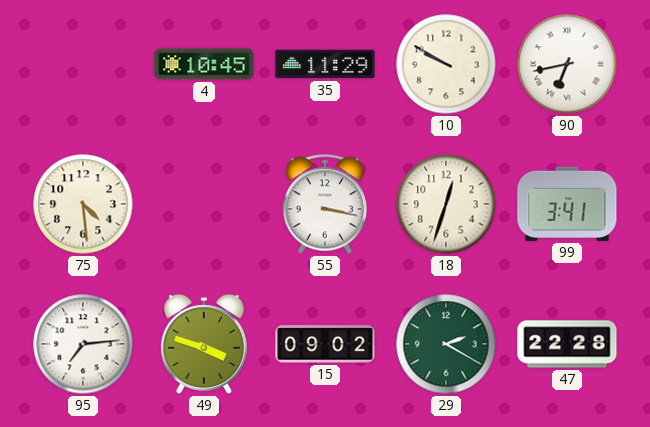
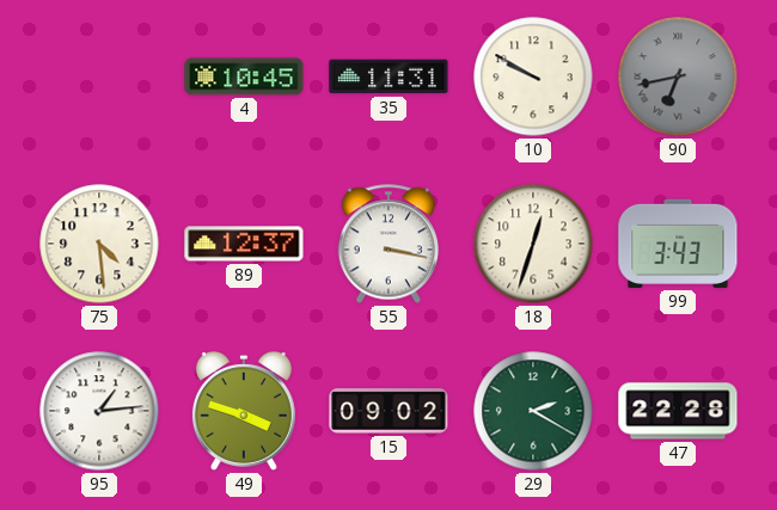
35: 11:29 -> 11:31
90 dial: white -> grey
89: none -> 12:37
99: 3:41 -> 3:43
95: 7:14 -> 1:14
